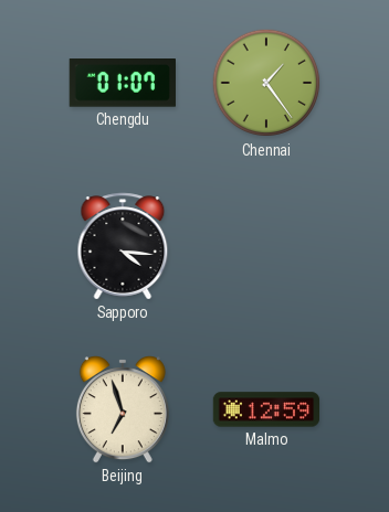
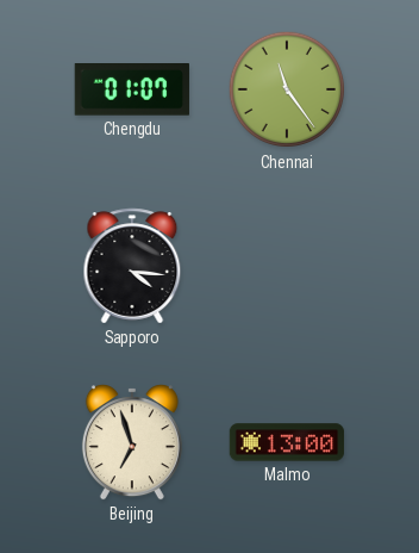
Chennai: 1:24 -> 11:24
Malmo: 12:59 -> 13:00
